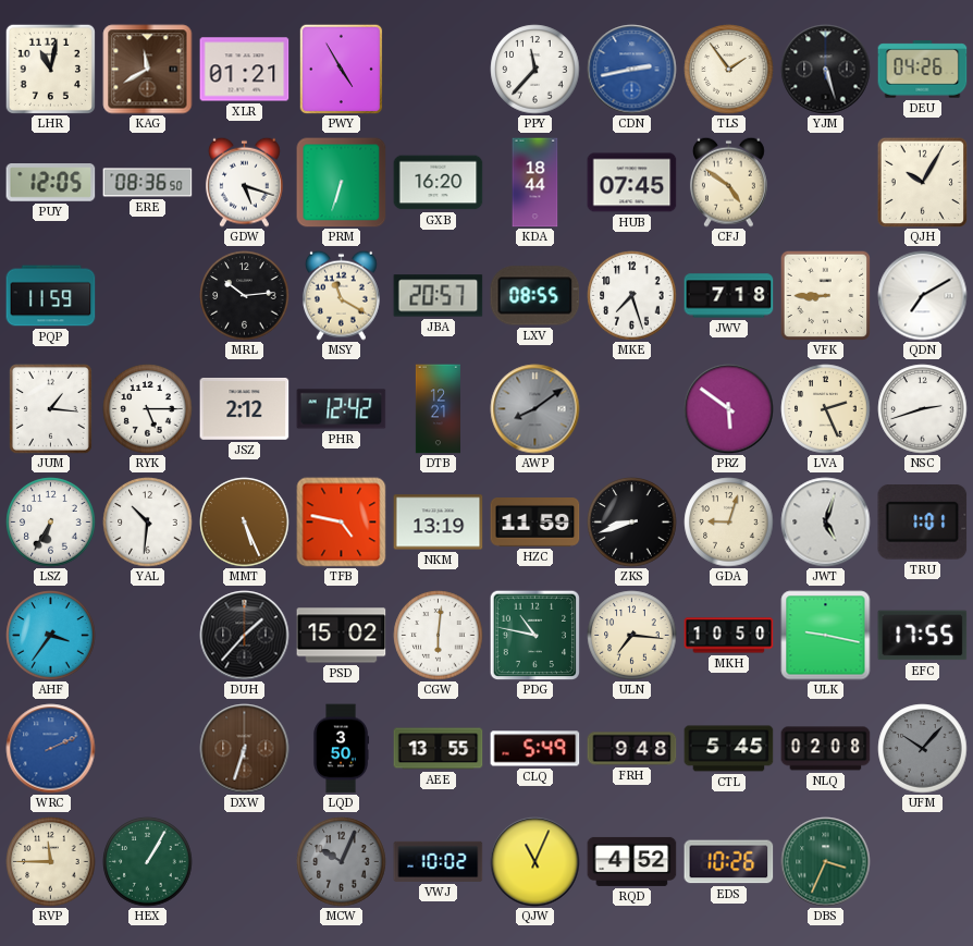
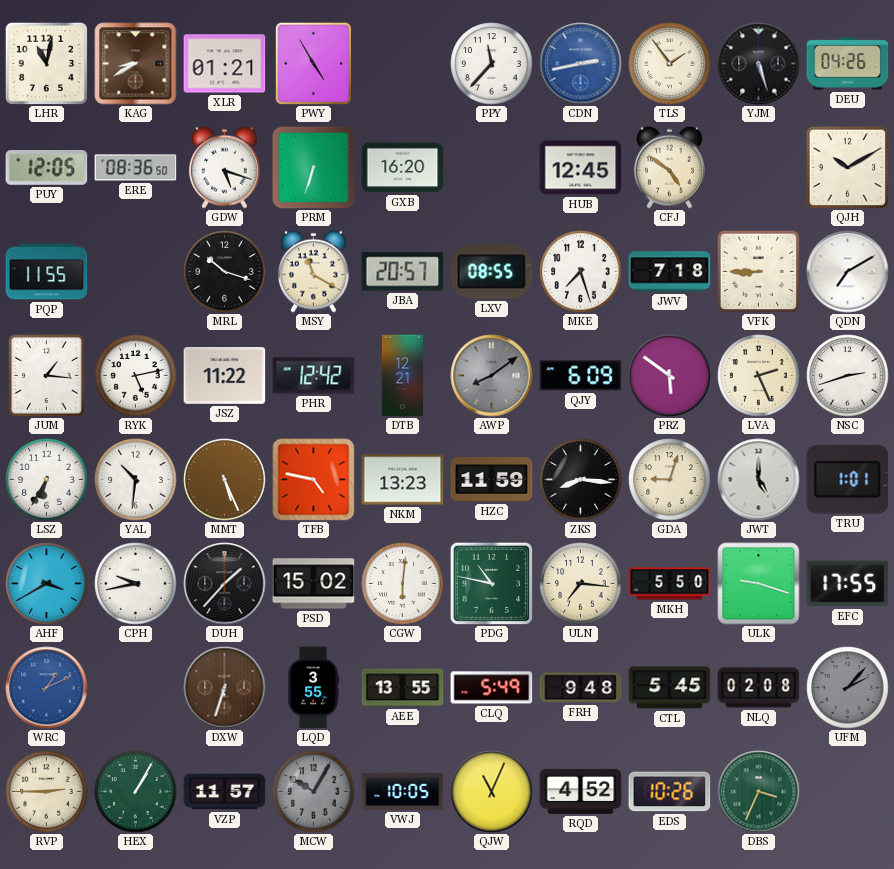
KAG: 11:40 -> 8:40
KDA: 18:44 -> none
HUB: 07:45 -> 12:45
QJH: 10:05 -> 10:10
PQP: 11:59 -> 11:55
MRL: 10:14 -> 10:18
RYK: 5:15 -> 5:13
JSZ: 2:12 -> 11:22
QJY: none -> 6:09
NKM: 13:19 -> 13:23
ZKS: 8:42 -> 8:16
JWT: 5:03 -> 5:00
AHF: 3:36 -> 3:40
CPH: none -> 9:43
MKH: 10:50 -> 5:50
ULK: 9:17 -> 9:18
WRC: 2:11 -> 1:11
LQD: 3:50 -> 3:55
UFM: 10:07 -> 2:07
RVP: 11:45 -> 2:45
VZP: none -> 11:57
MCW: 10:04 -> 10:05
VWJ: 10:02 -> 10:05
